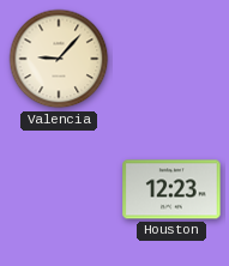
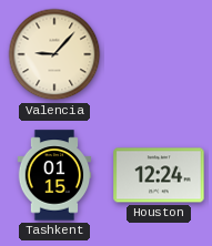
Tashkent: none -> 01:15
Houston: 12:23 -> 12:24
